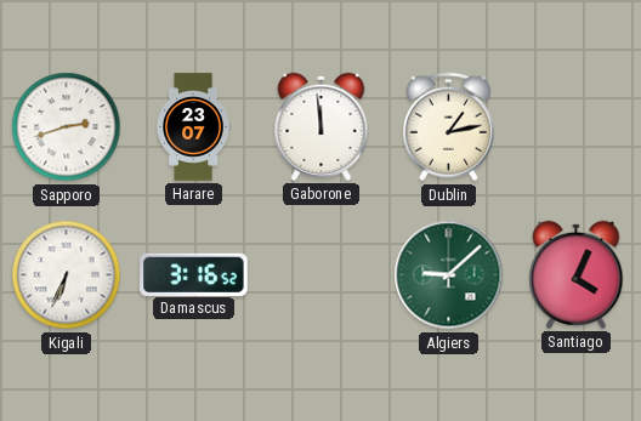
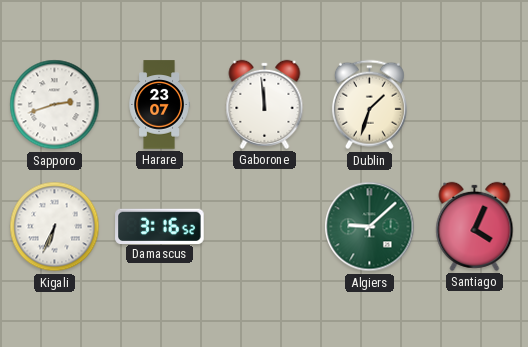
Dublin: 1:13 -> 1:33
